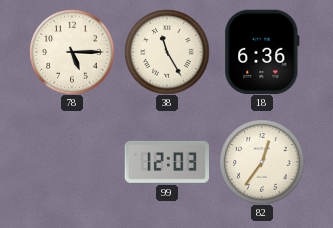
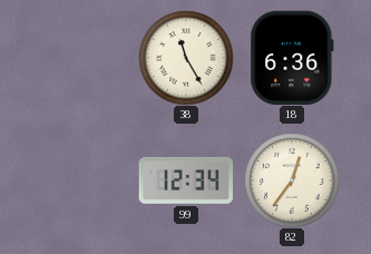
78: 5:15 -> none
99: 12:03 -> 12:34
